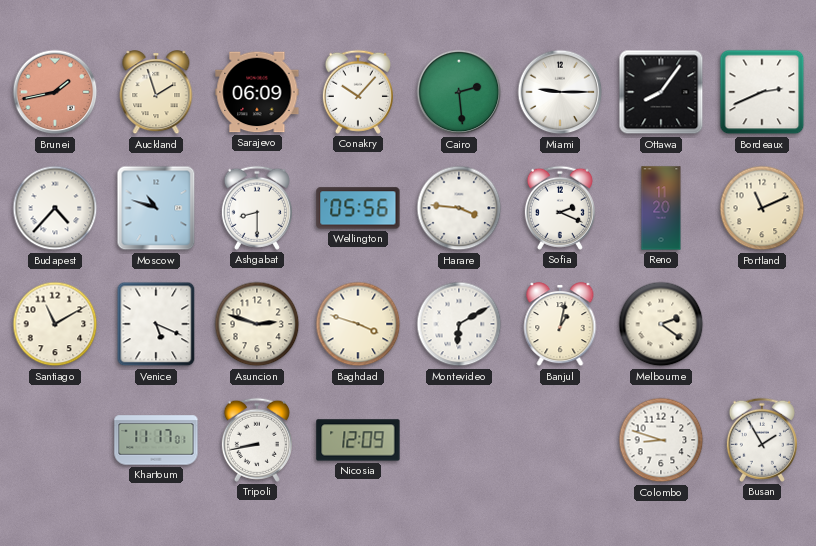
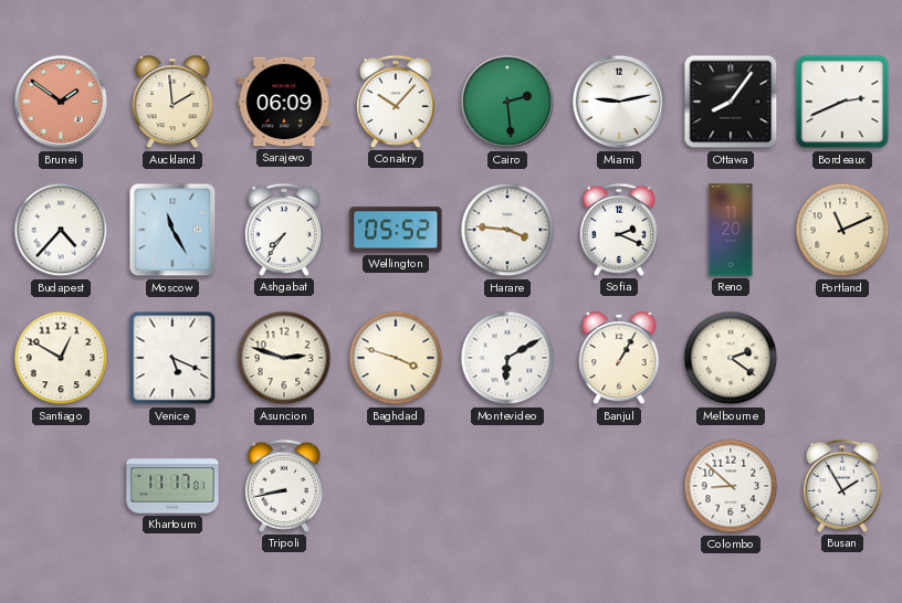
Brunei: 1:43 -> 1:51
Auckland: 1:57 -> 1:59
Miami: 9:15 -> 9:13
Moscow: 10:48 -> 11:25
Ashgabat: 8:30 -> 7:36
Wellington: 05:56 -> 05:52
Santiago: 11:10 -> 12:50
Banjul: 1:02 -> 1:05
Nicosia: 12:09 -> none
Colombo: 8:48 -> 8:52
